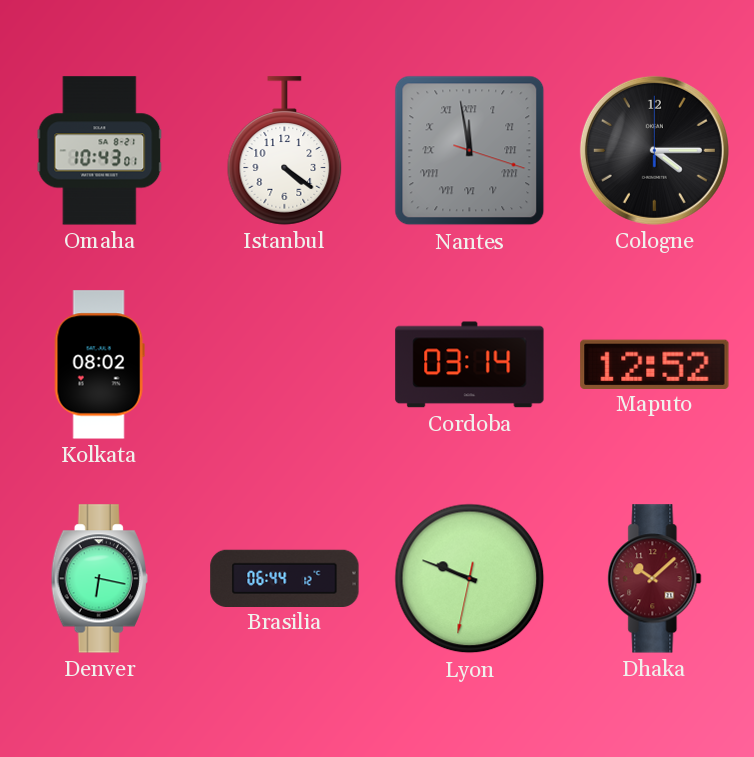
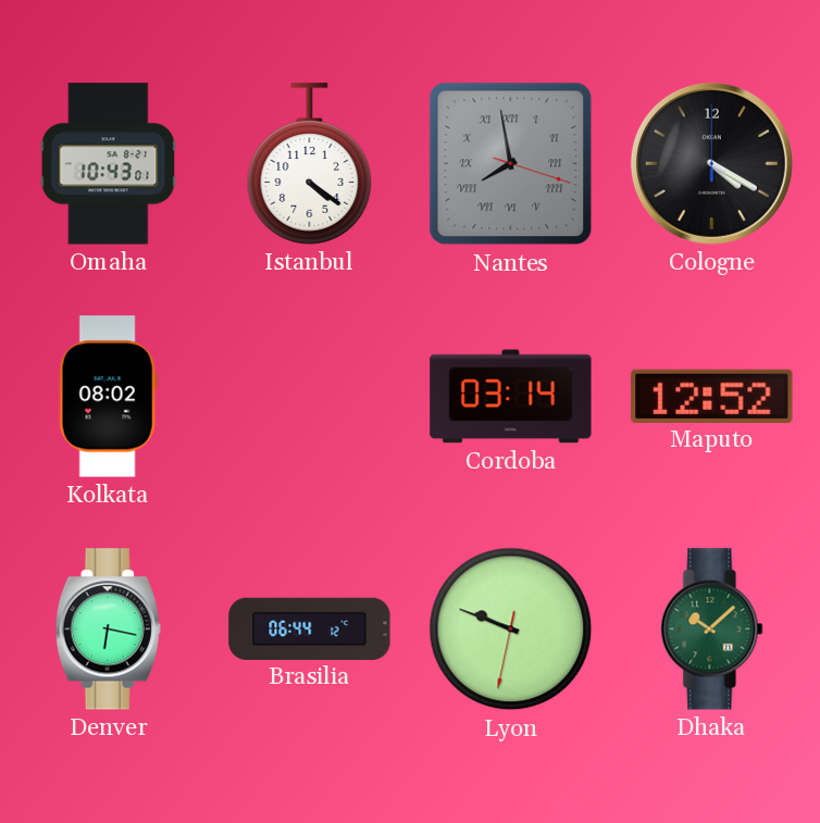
Nantes: 11:58 -> 7:58
Cologne: 4:15 -> 4:20
Dhaka dial: burgundy -> green
